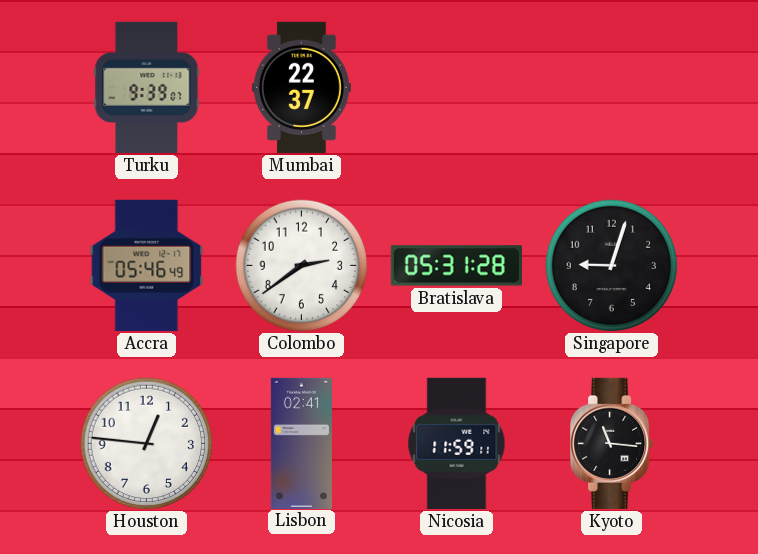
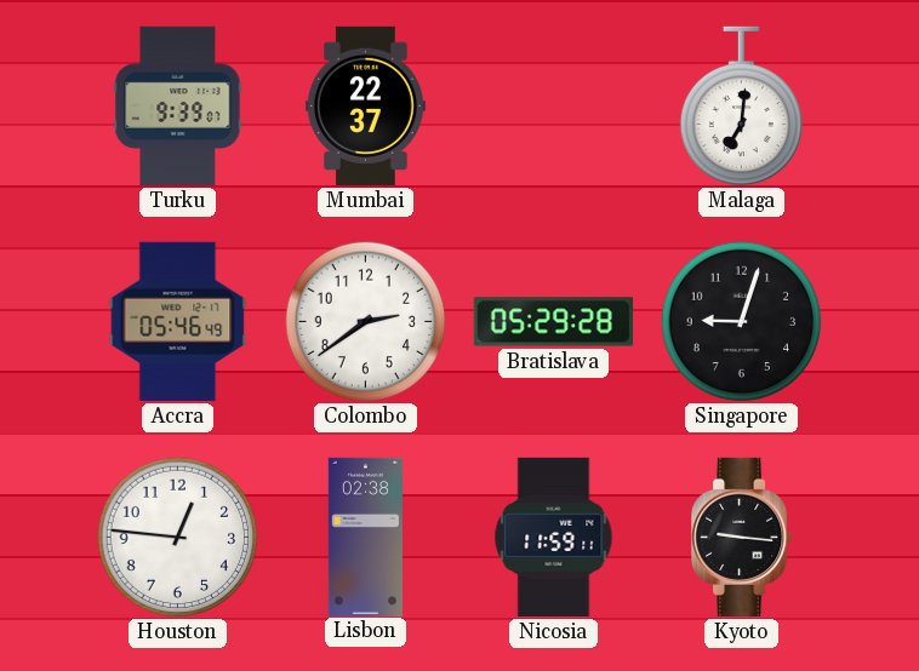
Malaga: none -> 7:01
Bratislava: 05:31 -> 05:29
Lisbon: 02:41 -> 02:38
Kyoto: 11:16 -> 9:16
